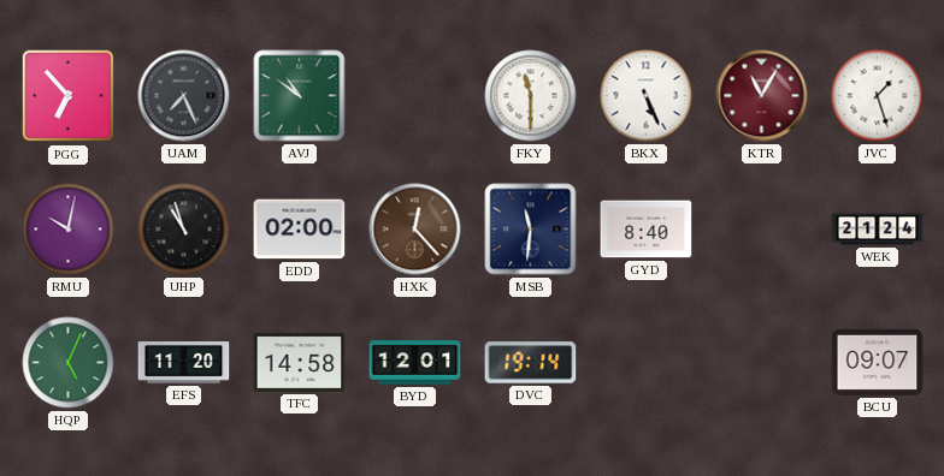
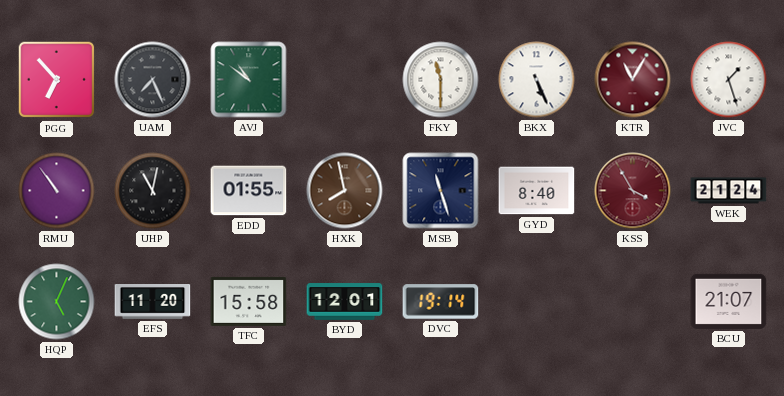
RMU: 10:02 -> 10:54
UHP: 10:57 -> 11:02
EDD: 02:00 -> 01:55
HXK: 12:23 -> 7:58
MSB: 11:31 -> 11:27
KSS: none -> 3:55
TFC: 14:58 -> 15:58
BCU: 09:07 -> 21:07
